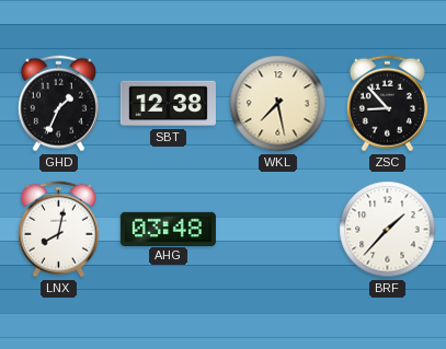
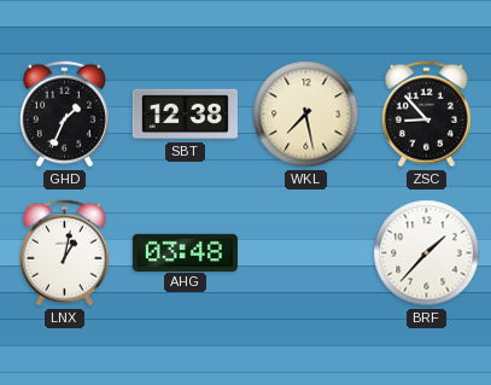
LNX: 8:02 -> 1:02
